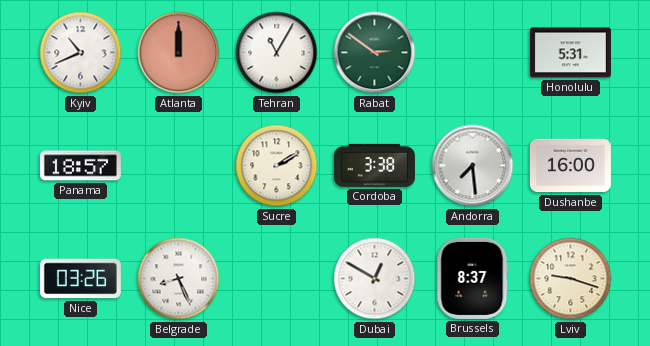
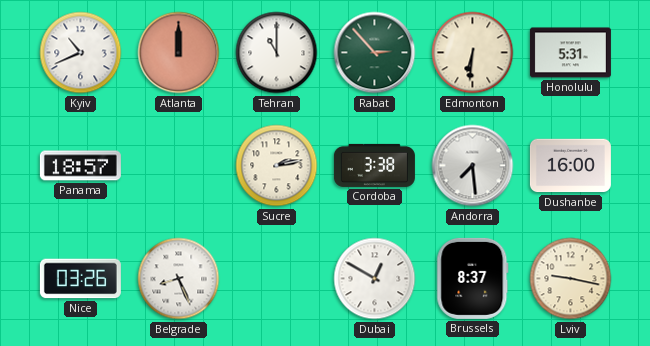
Tehran: 11:05 -> 11:00
Rabat: 2:51 -> 2:53
Edmonton: none -> 6:31
Sucre: 2:10 -> 2:13
Lviv: 9:18 -> 9:17
